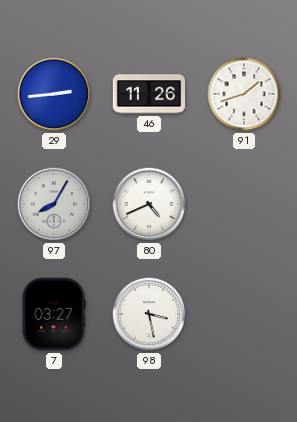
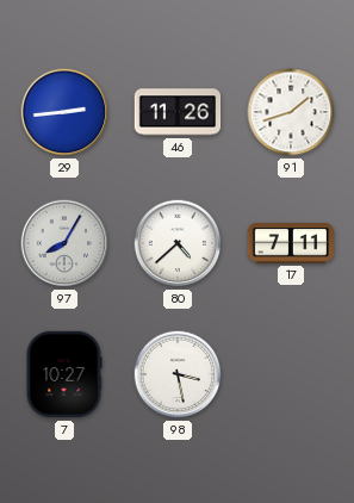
80: 4:41 -> 4:38
17: none -> 7:11
7: 03:27 -> 10:27
